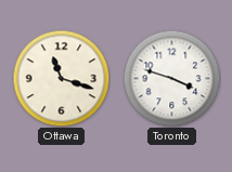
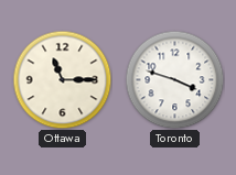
Ottawa: 11:18 -> 11:15
